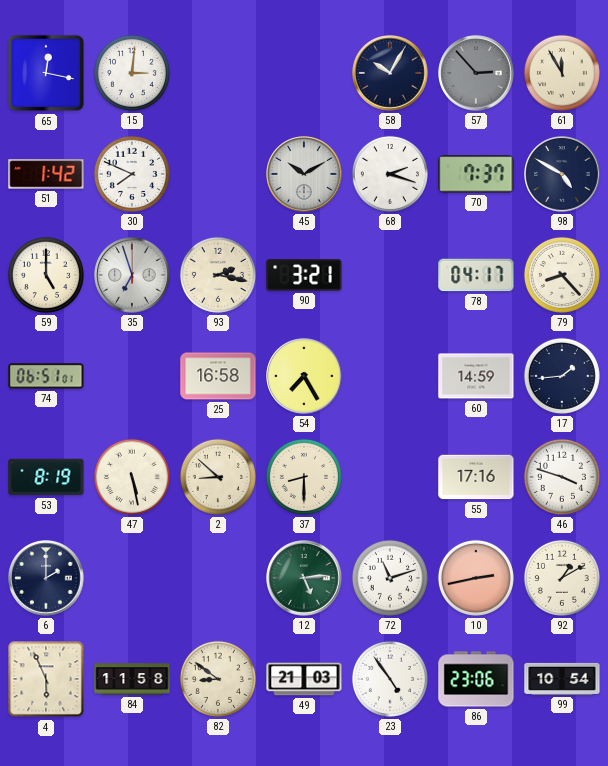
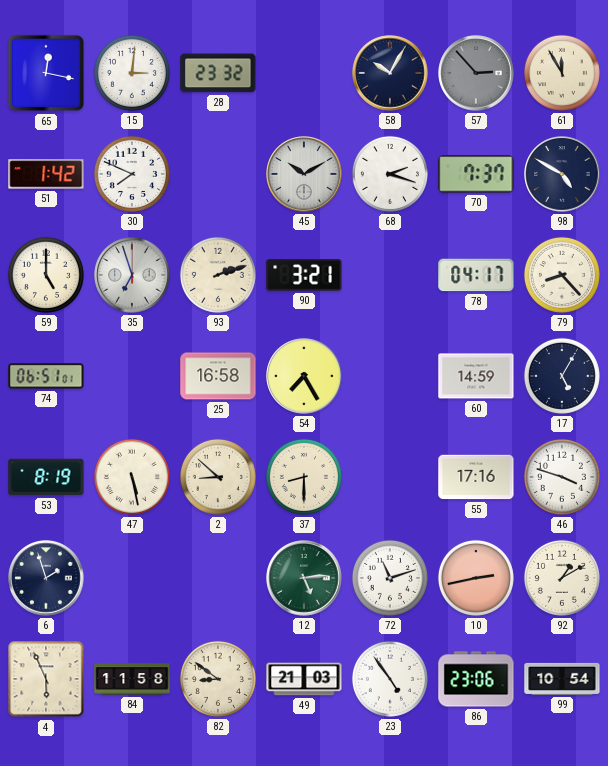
28: none -> 23:32
93: 2:17 -> 2:12
17: 1:44 -> 5:05
6: 2:00 -> 1:57
